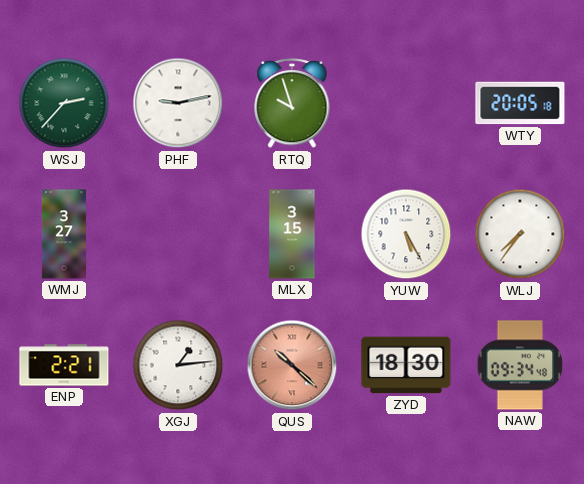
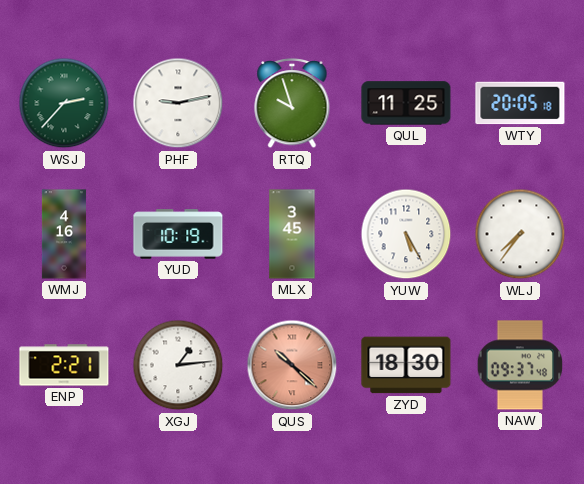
QUL: none -> 11:25
WMJ: 3:27 -> 4:16
YUD: none -> 10:19
MLX: 3:15 -> 3:45
NAW: 09:34 -> 09:37
